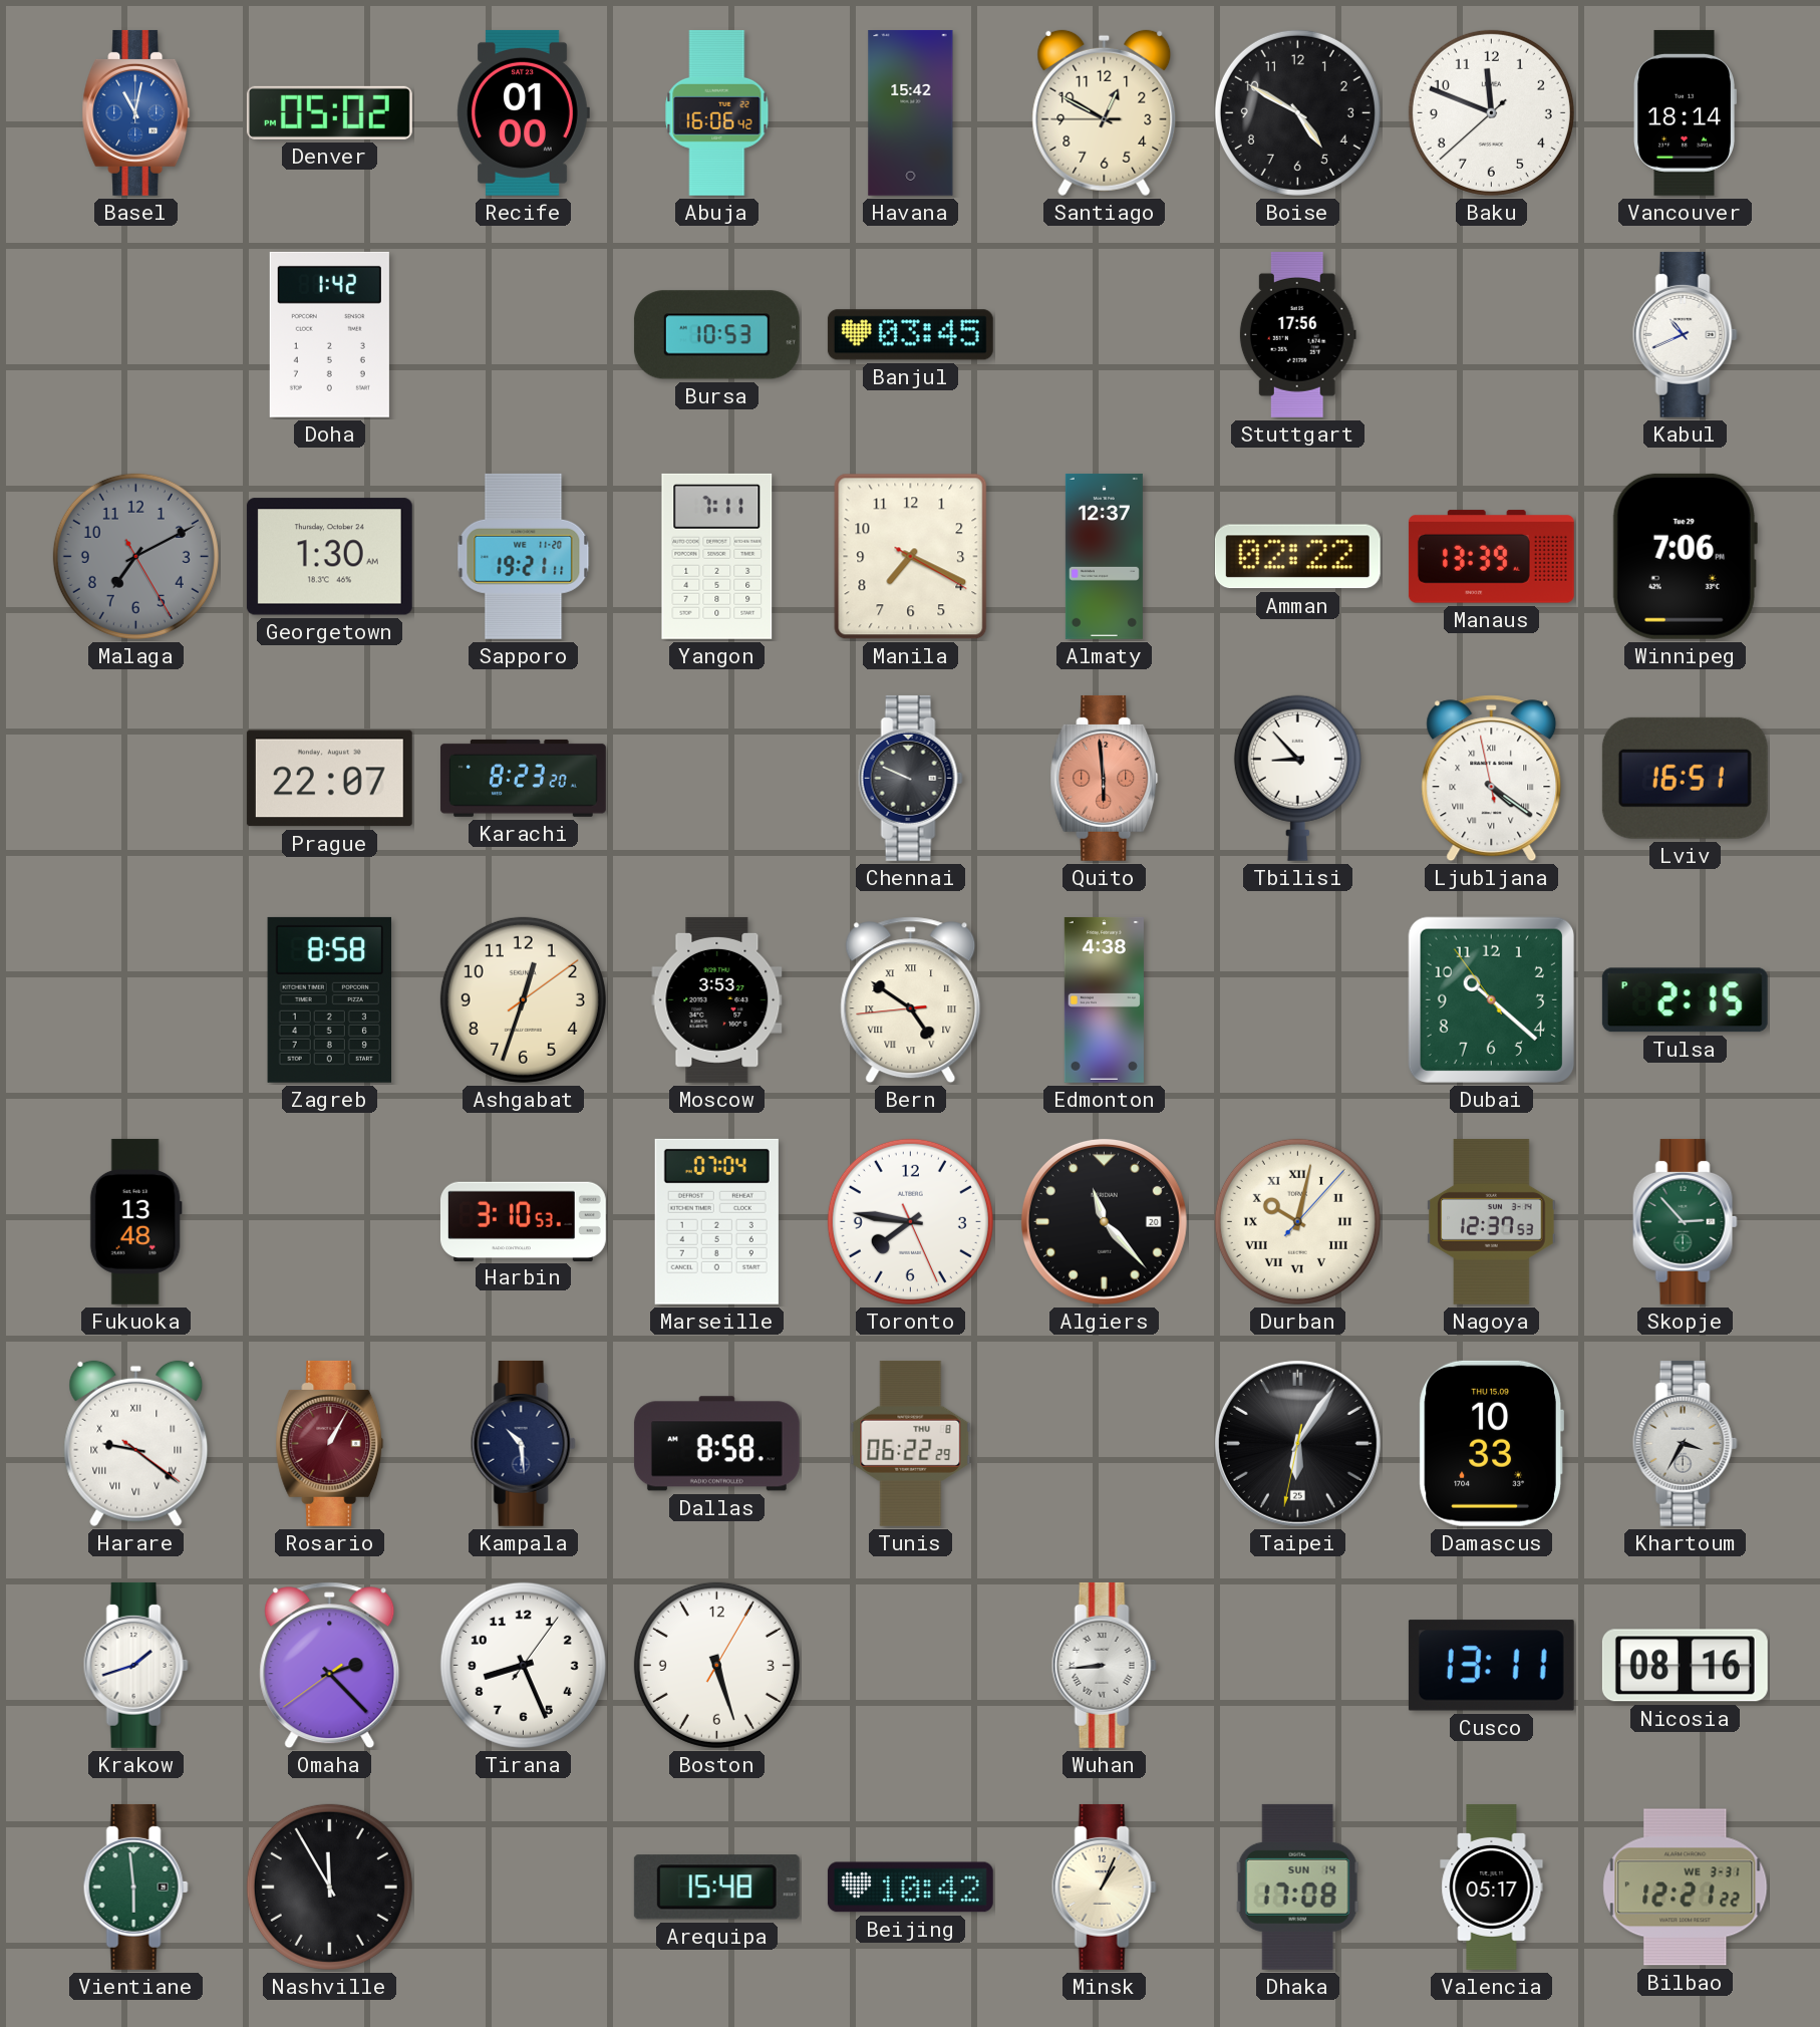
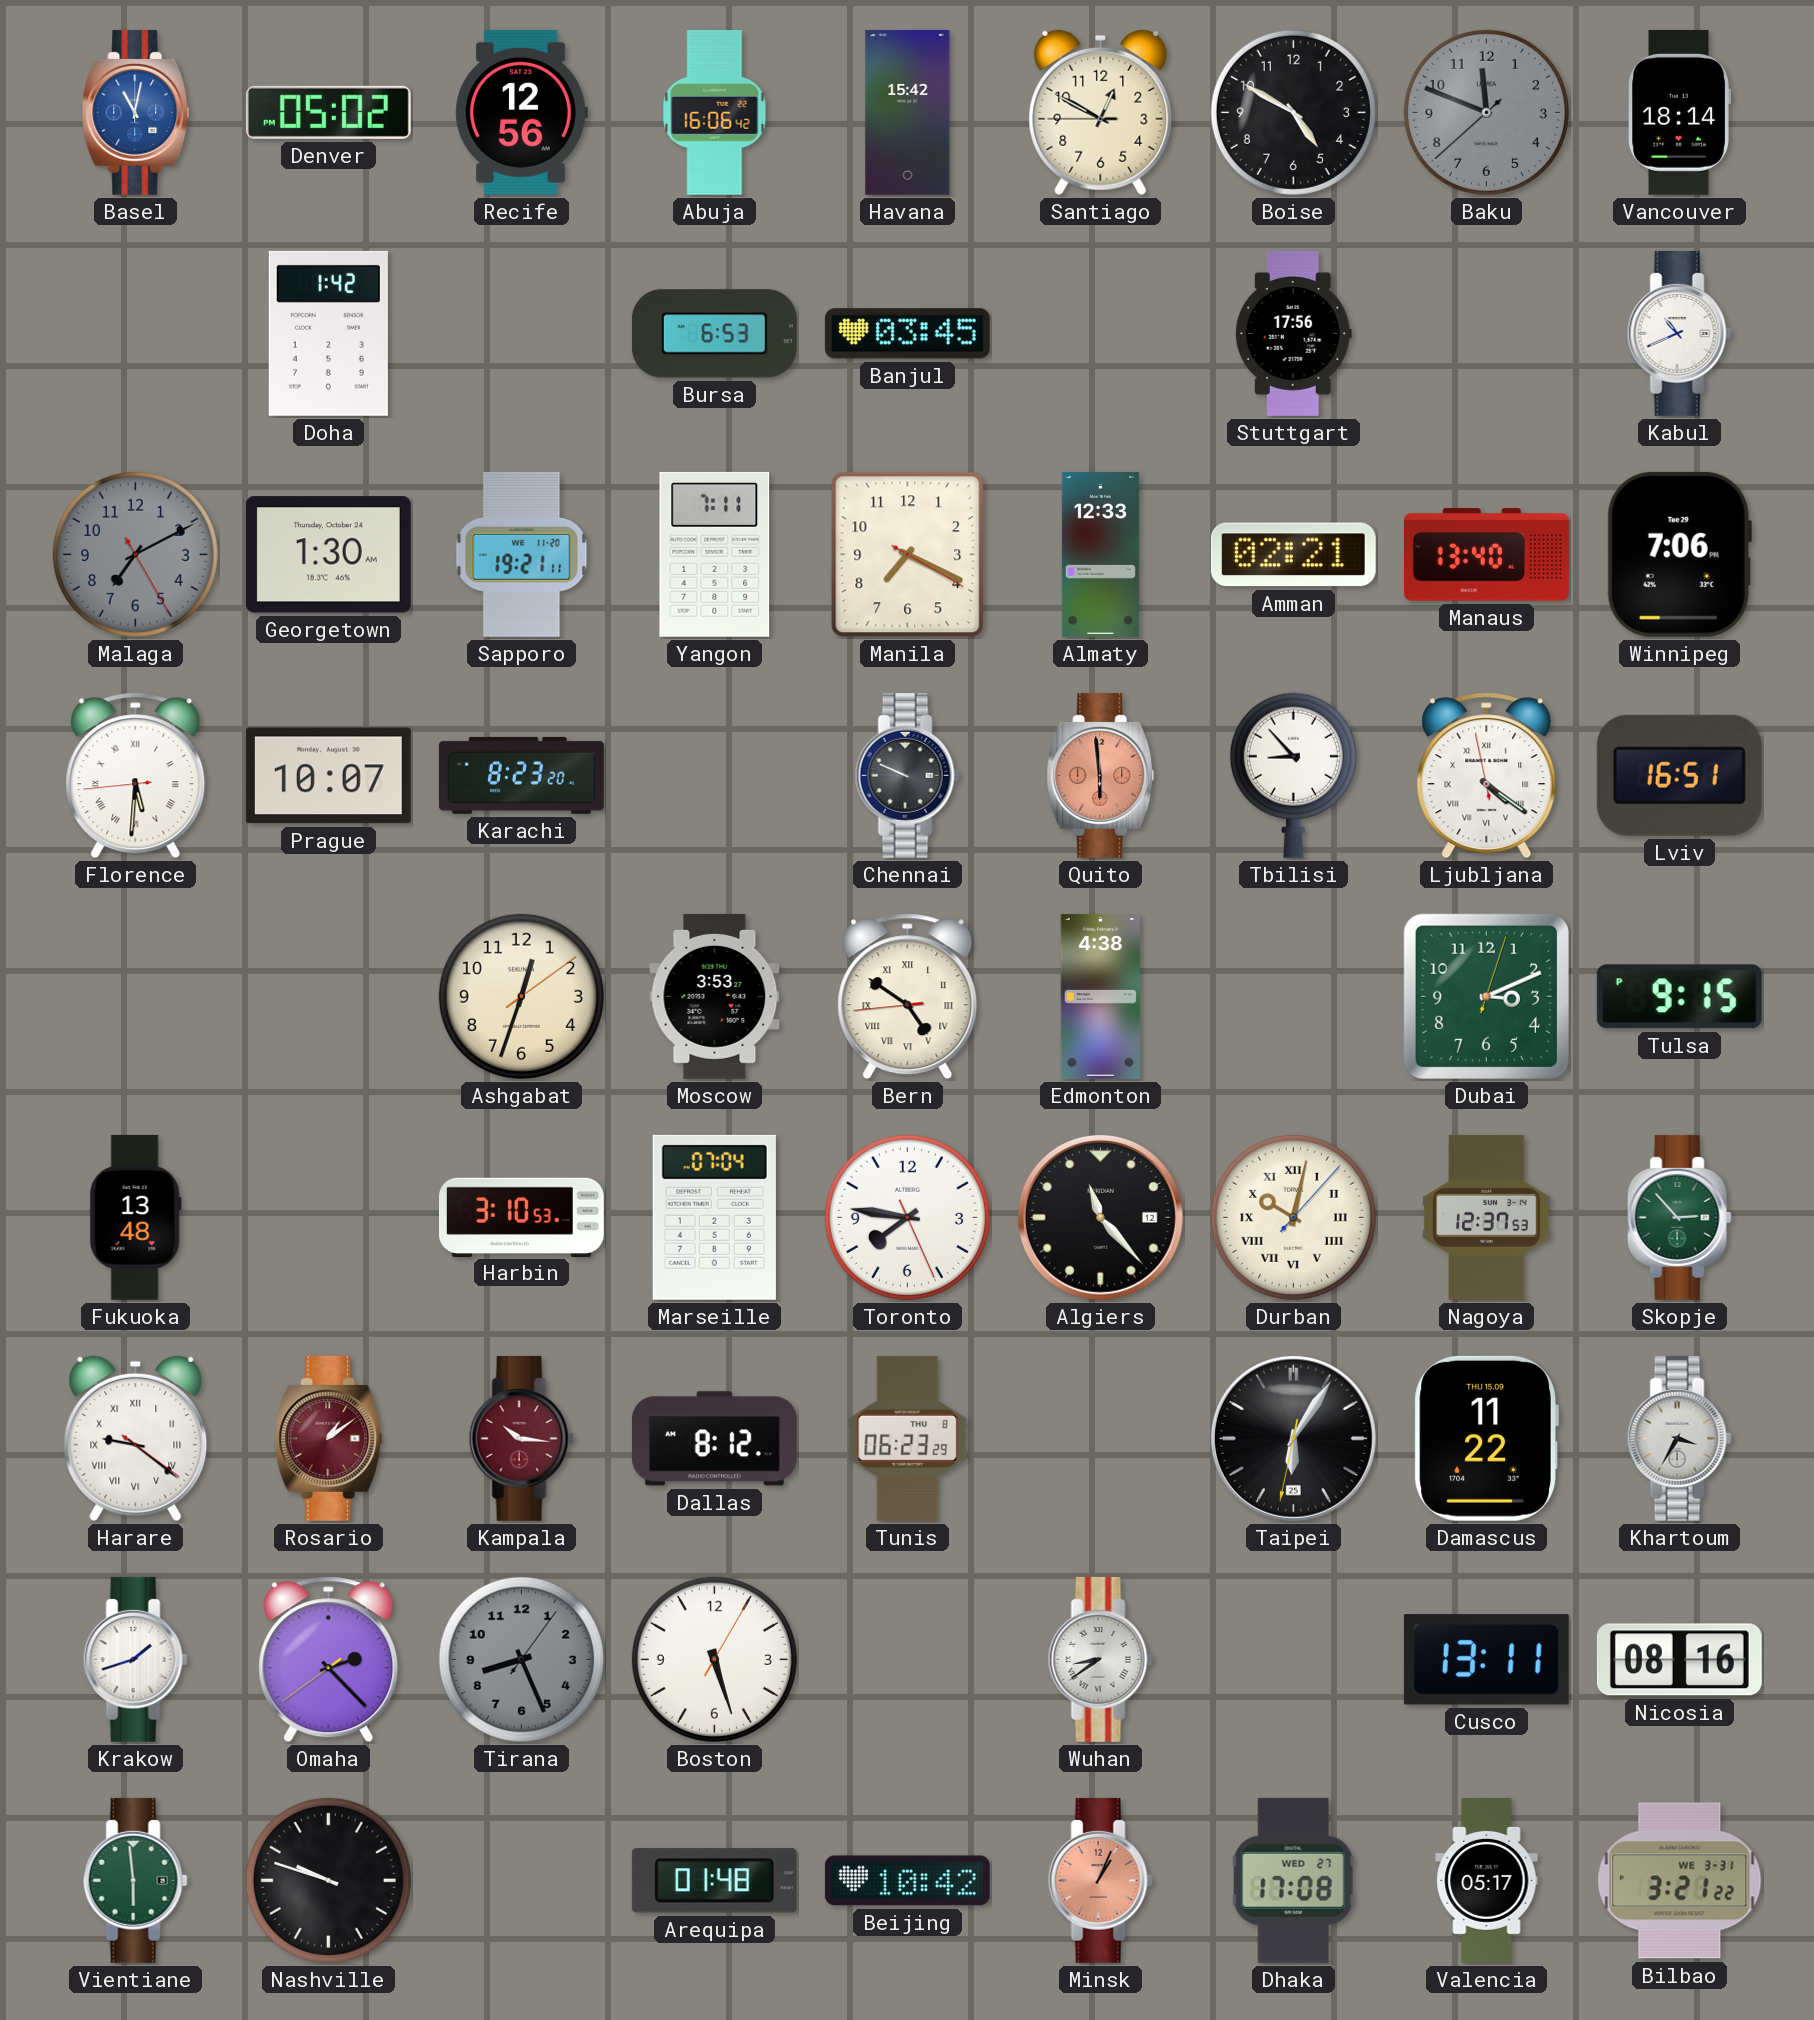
Recife: 01:00 -> 12:56
Baku dial: white -> grey
Bursa: 10:53 -> 6:53
Almaty: 12:37 -> 12:33
Amman: 02:22 -> 02:21
Manaus: 13:39 -> 13:40
Florence: none -> 5:30
Prague: 22:07 -> 10:07
Zagreb: 8:58 -> none
Dubai: 10:21 -> 3:11
Tulsa: 2:15 -> 9:15
Algiers date: 20 -> 12
Rosario: 1:05 -> 1:09
Kampala: 10:29 -> 10:16
Kampala dial: navy -> burgundy
Dallas: 8:58 -> 8:12
Tunis: 06:22 -> 06:23
Damascus: 10:33 -> 11:22
Tirana dial: white -> grey
Wuhan: 8:44 -> 8:39
Nashville: 11:55 -> 9:48
Arequipa: 15:48 -> 01:48
Minsk dial: cream -> salmon
Dhaka date: SUN 14 -> WED 27
Bilbao: 12:21 -> 3:21
